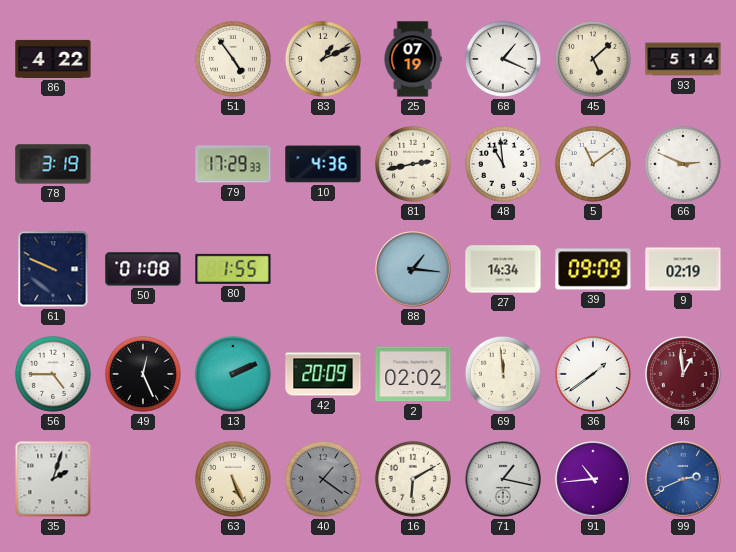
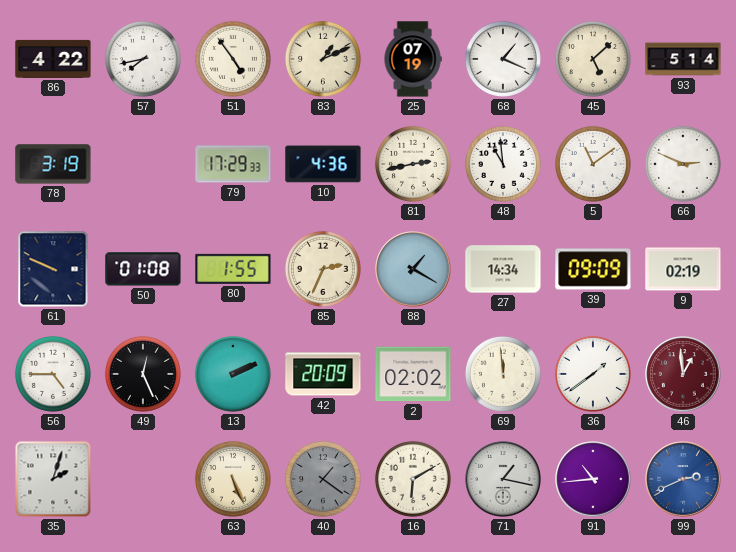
57: none -> 7:43
85: none -> 2:34
88: 1:16 -> 1:20
